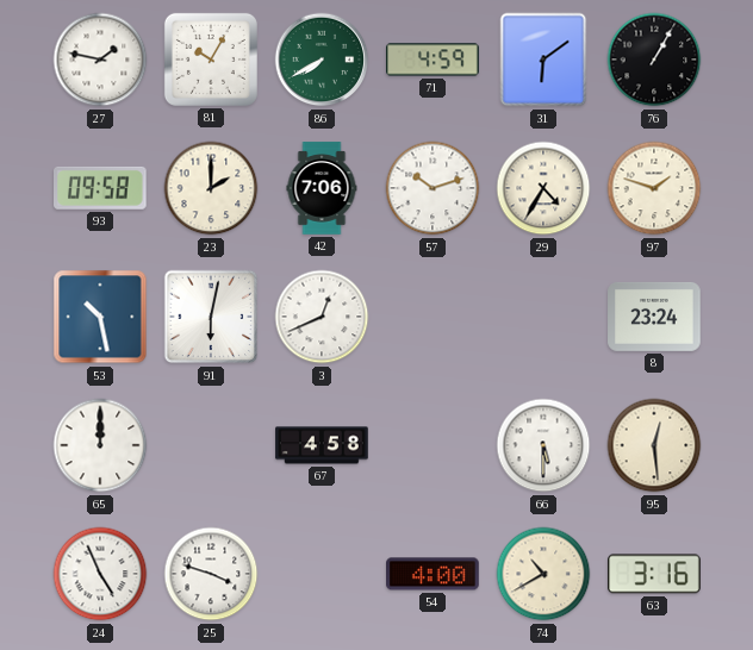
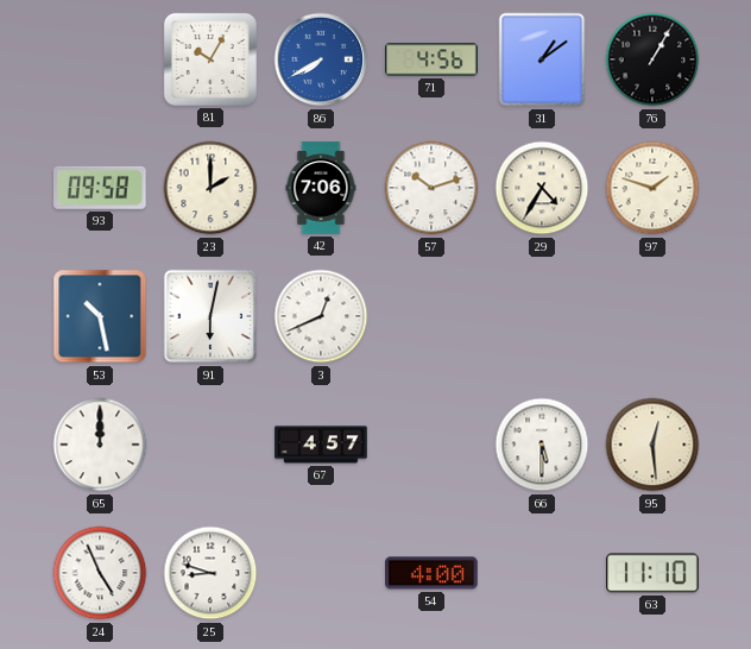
27: 1:47 -> none
86 dial: green -> blue
71: 4:59 -> 4:56
31: 6:09 -> 1:09
8: 23:24 -> none
67: 4:58 -> 4:57
25: 3:48 -> 8:48
74: 10:40 -> none
63: 3:16 -> 11:10
